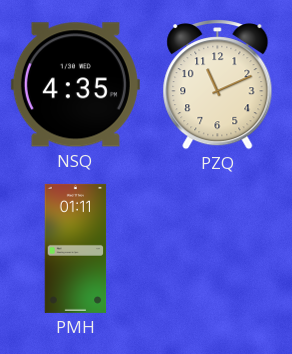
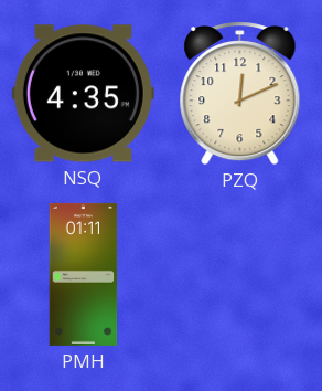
PZQ: 11:11 -> 12:11
